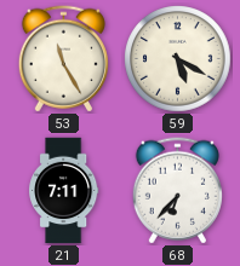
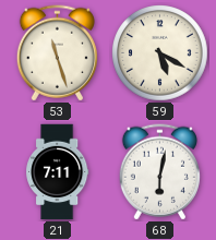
53: 11:25 -> 11:27
68: 6:37 -> 6:02
